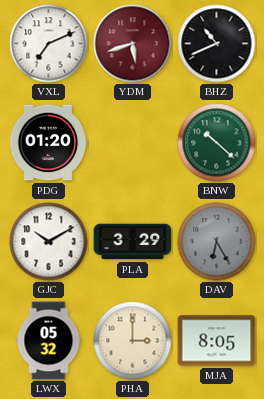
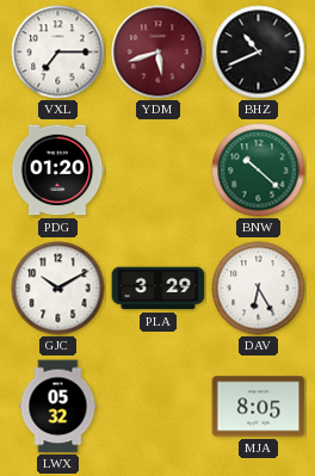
VXL: 7:11 -> 7:15
DAV dial: grey -> white
PHA: 3:00 -> none
